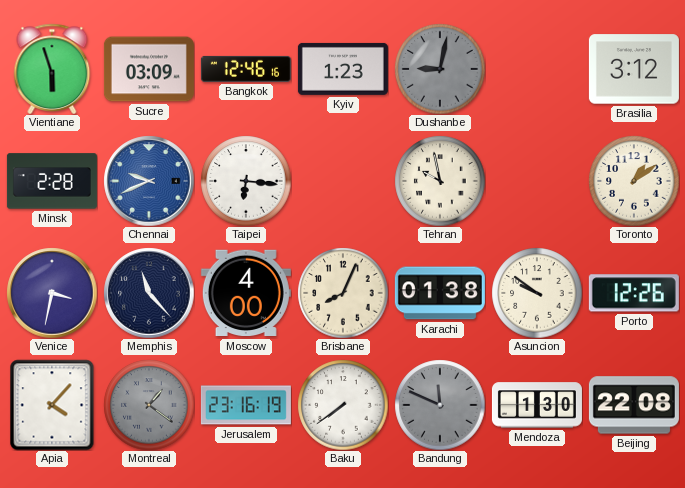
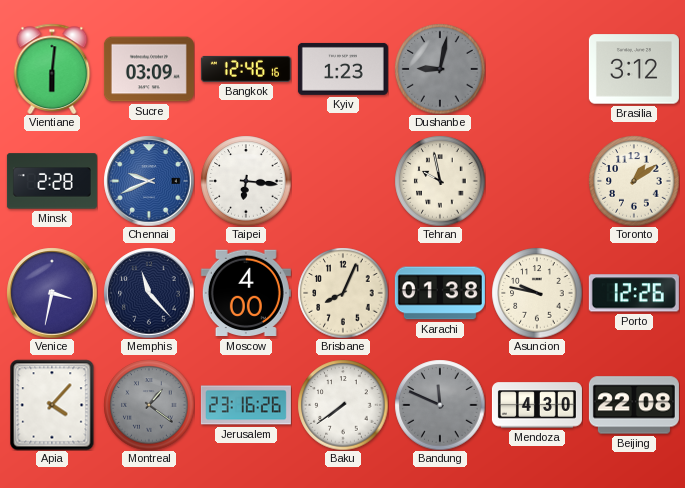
Vientiane: 5:57 -> 6:01
Asuncion: 9:51 -> 9:47
Jerusalem: 23:16:19 -> 23:16:26
Mendoza: 1:30 -> 4:30
